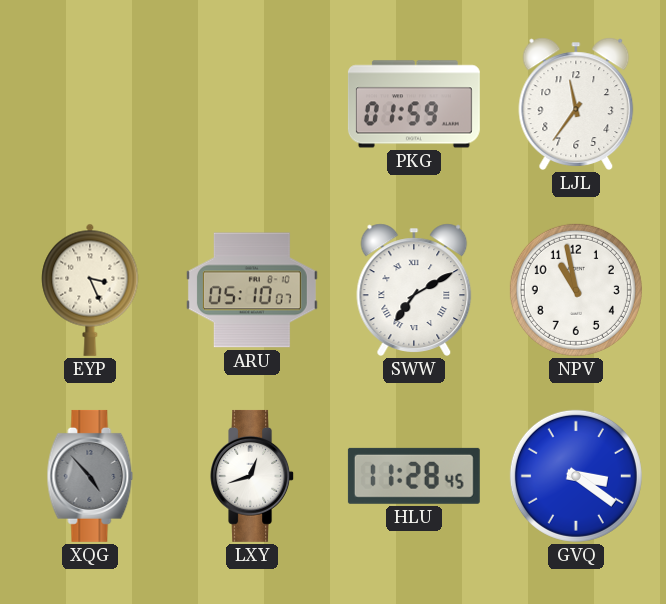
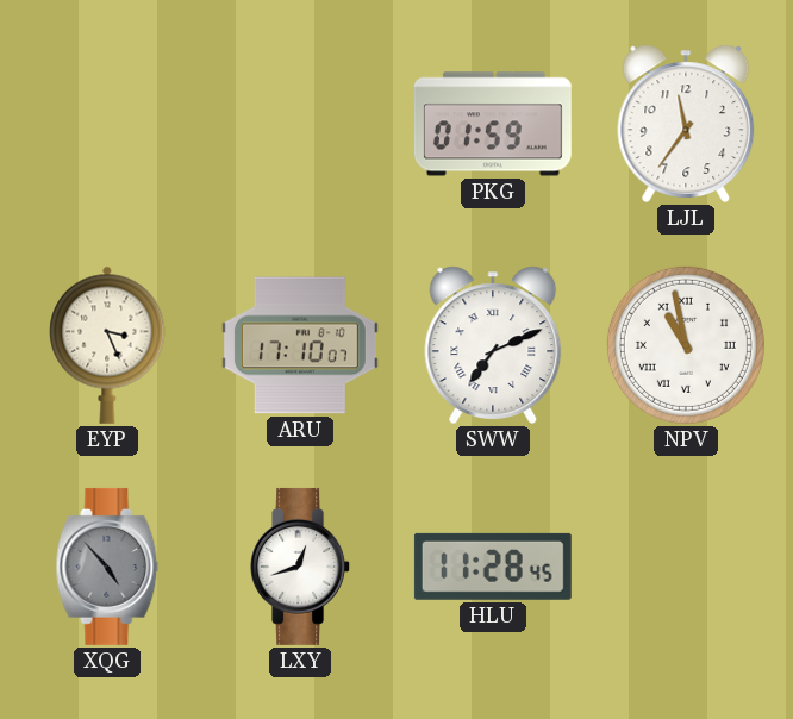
ARU: 05:10 -> 17:10
SWW: 7:10 -> 7:11
NPV numerals: Arabic -> Roman
GVQ: 3:21 -> none
